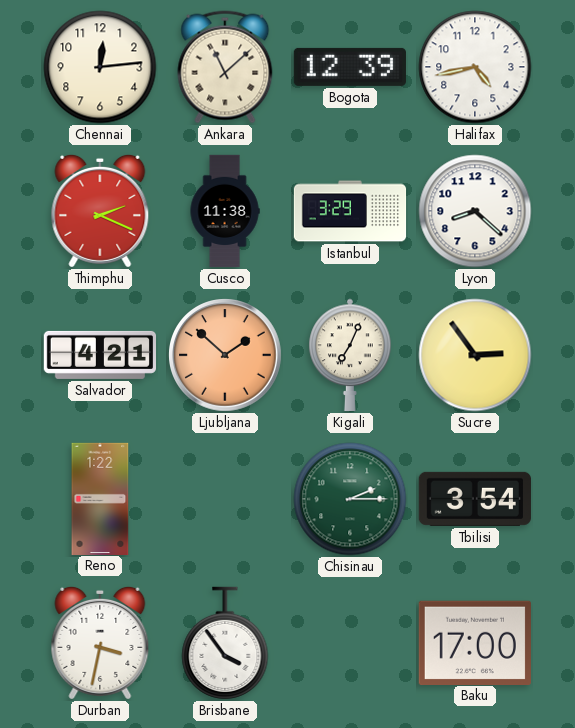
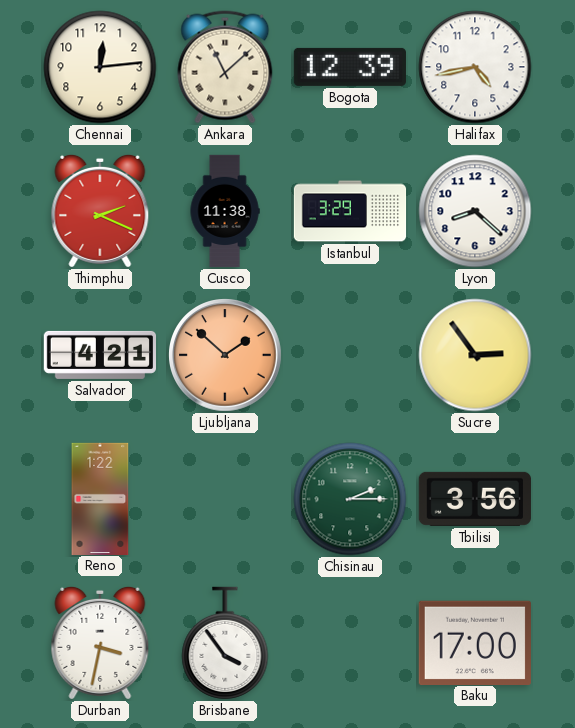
Kigali: 7:04 -> none
Tbilisi: 3:54 -> 3:56
